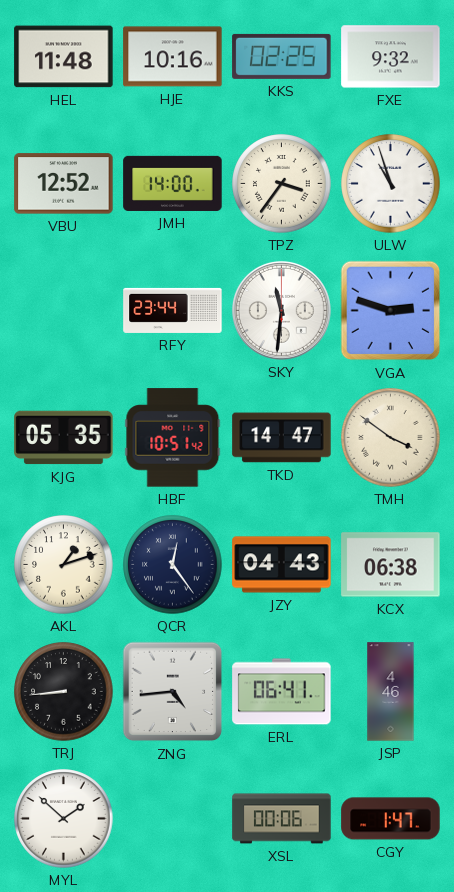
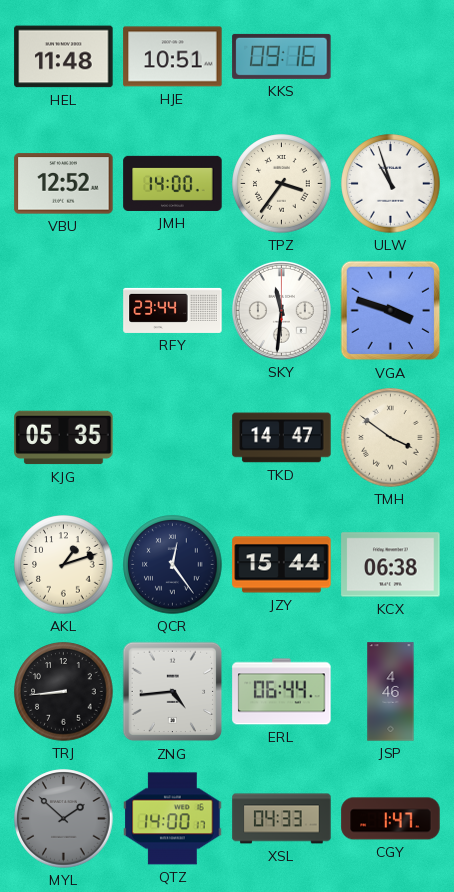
HJE: 10:16 -> 10:51
KKS: 02:25 -> 09:16
FXE: 9:32 -> none
VGA: 2:48 -> 3:48
HBF: 10:51 -> none
JZY: 04:43 -> 15:44
ERL: 06:41 -> 06:44
MYL dial: white -> grey
QTZ: none -> 14:00
XSL: 00:06 -> 04:33
